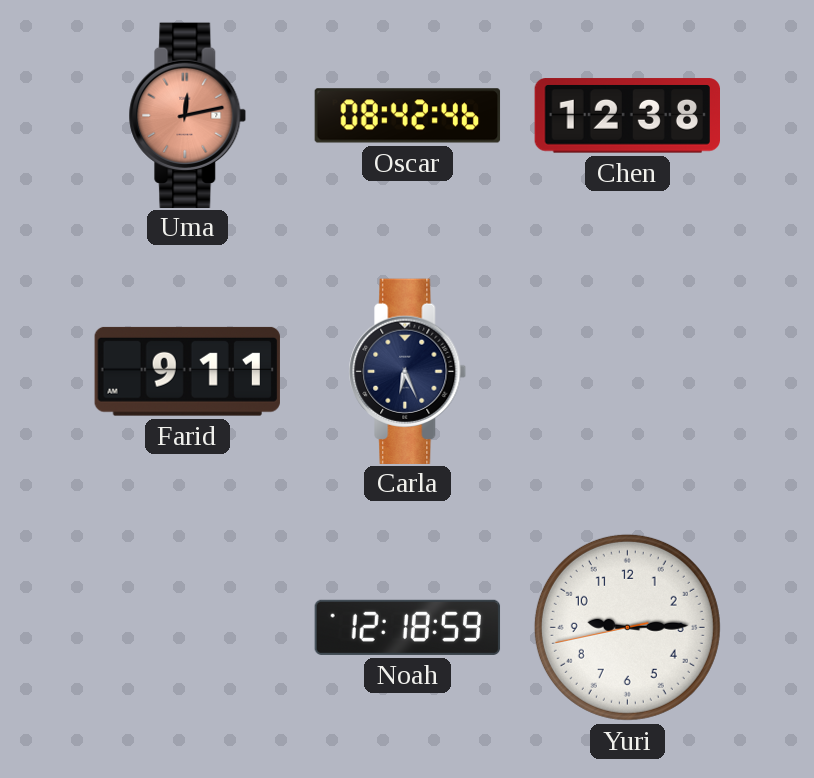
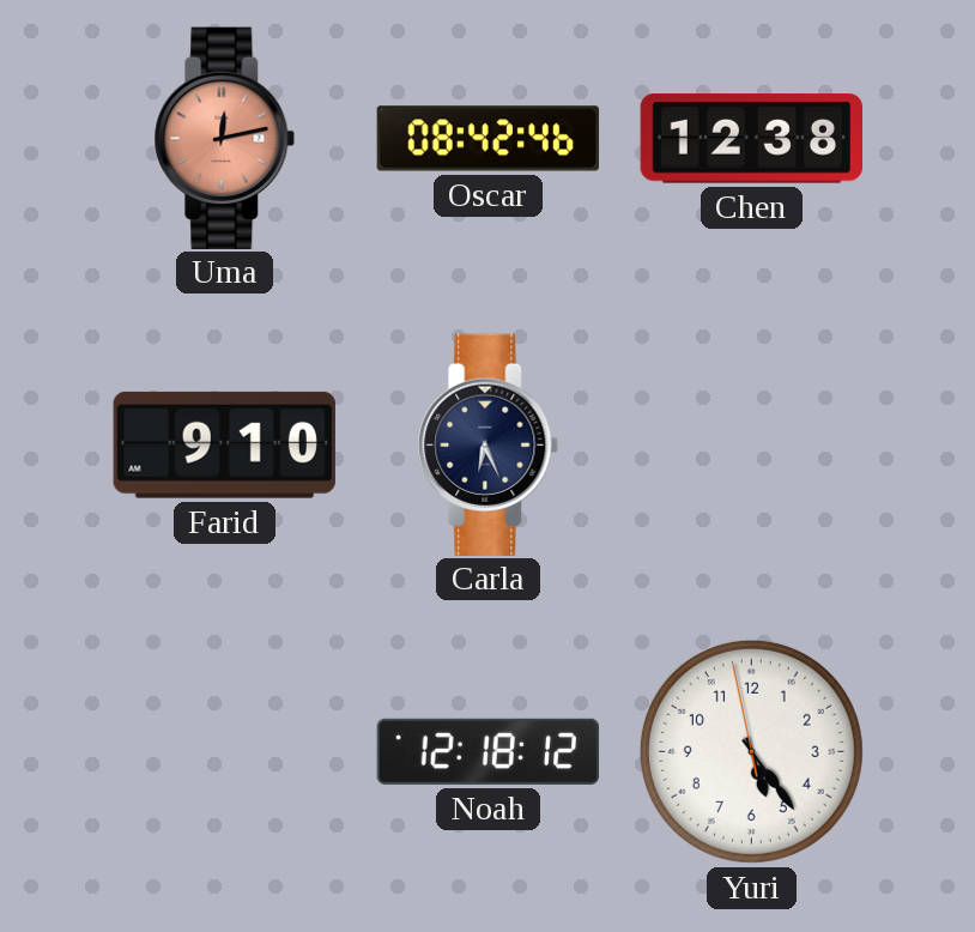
Farid: 9:11 -> 9:10
Noah: 12:18:59 -> 12:18:12
Yuri: 9:14 -> 5:23
